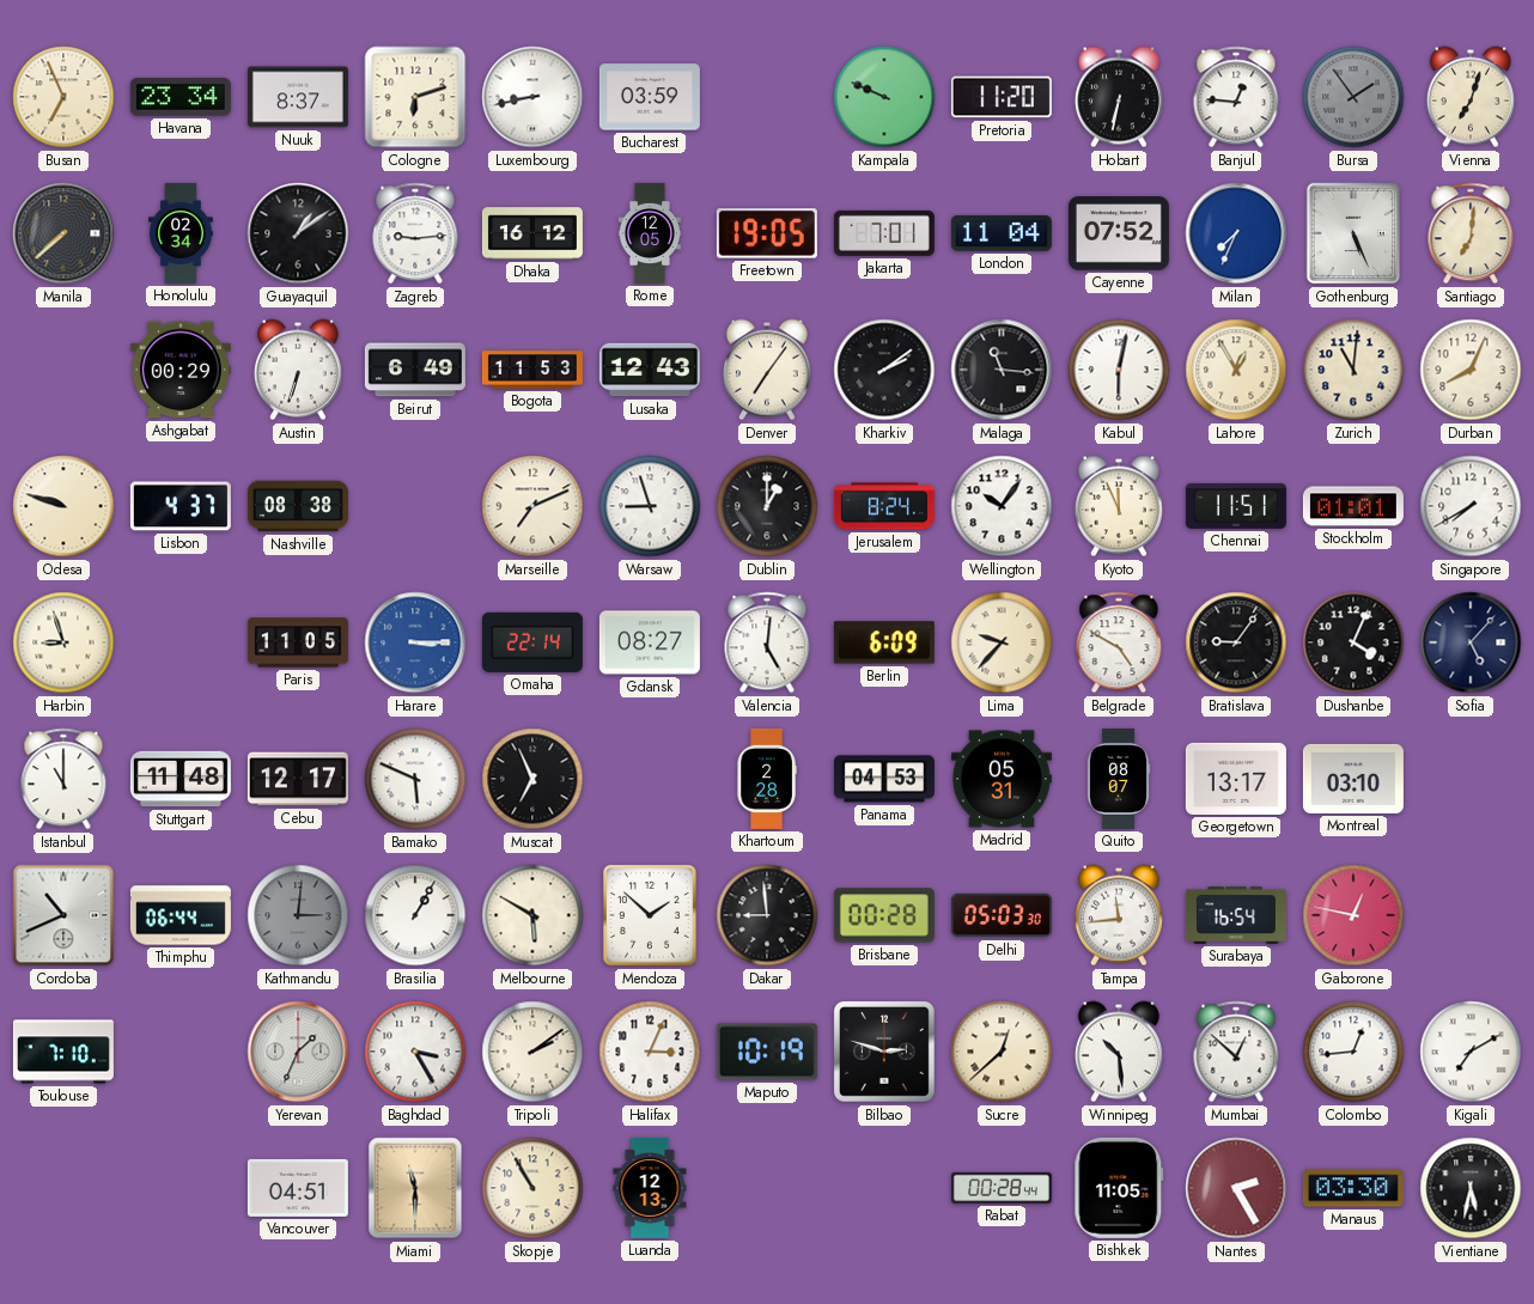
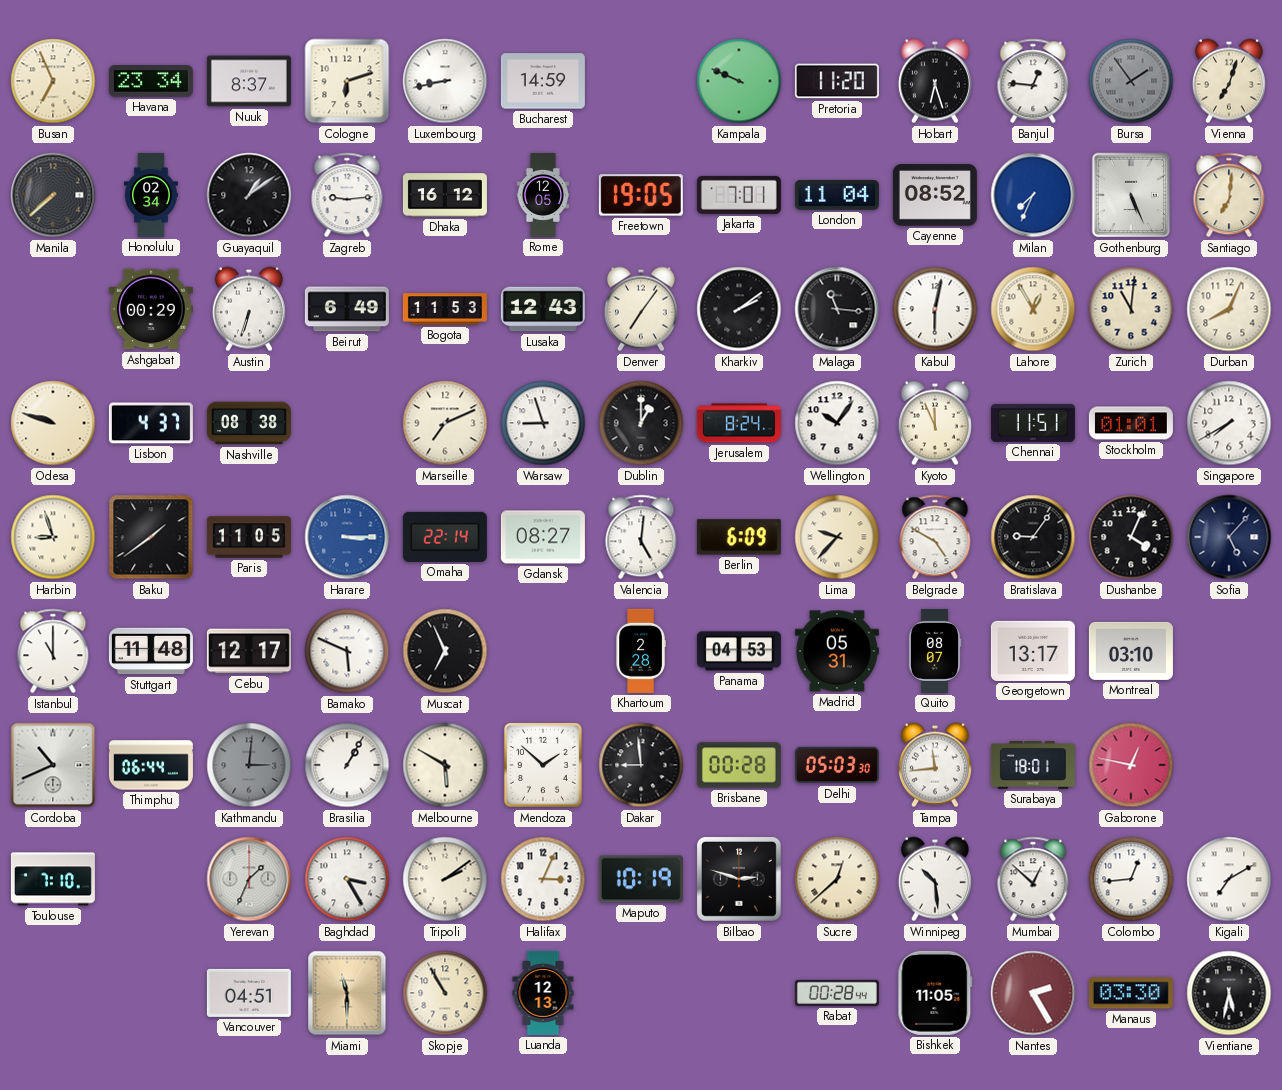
Bucharest: 03:59 -> 14:59
Hobart: 6:32 -> 6:27
Cayenne: 07:52 -> 08:52
Baku: none -> 1:39
Surabaya: 16:54 -> 18:01
